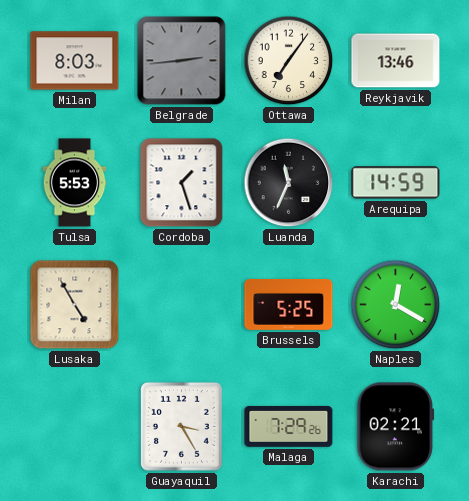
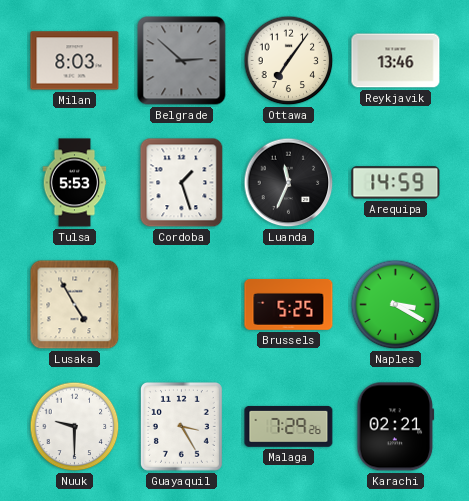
Belgrade: 2:44 -> 2:52
Naples: 12:20 -> 3:20
Nuuk: none -> 9:30
